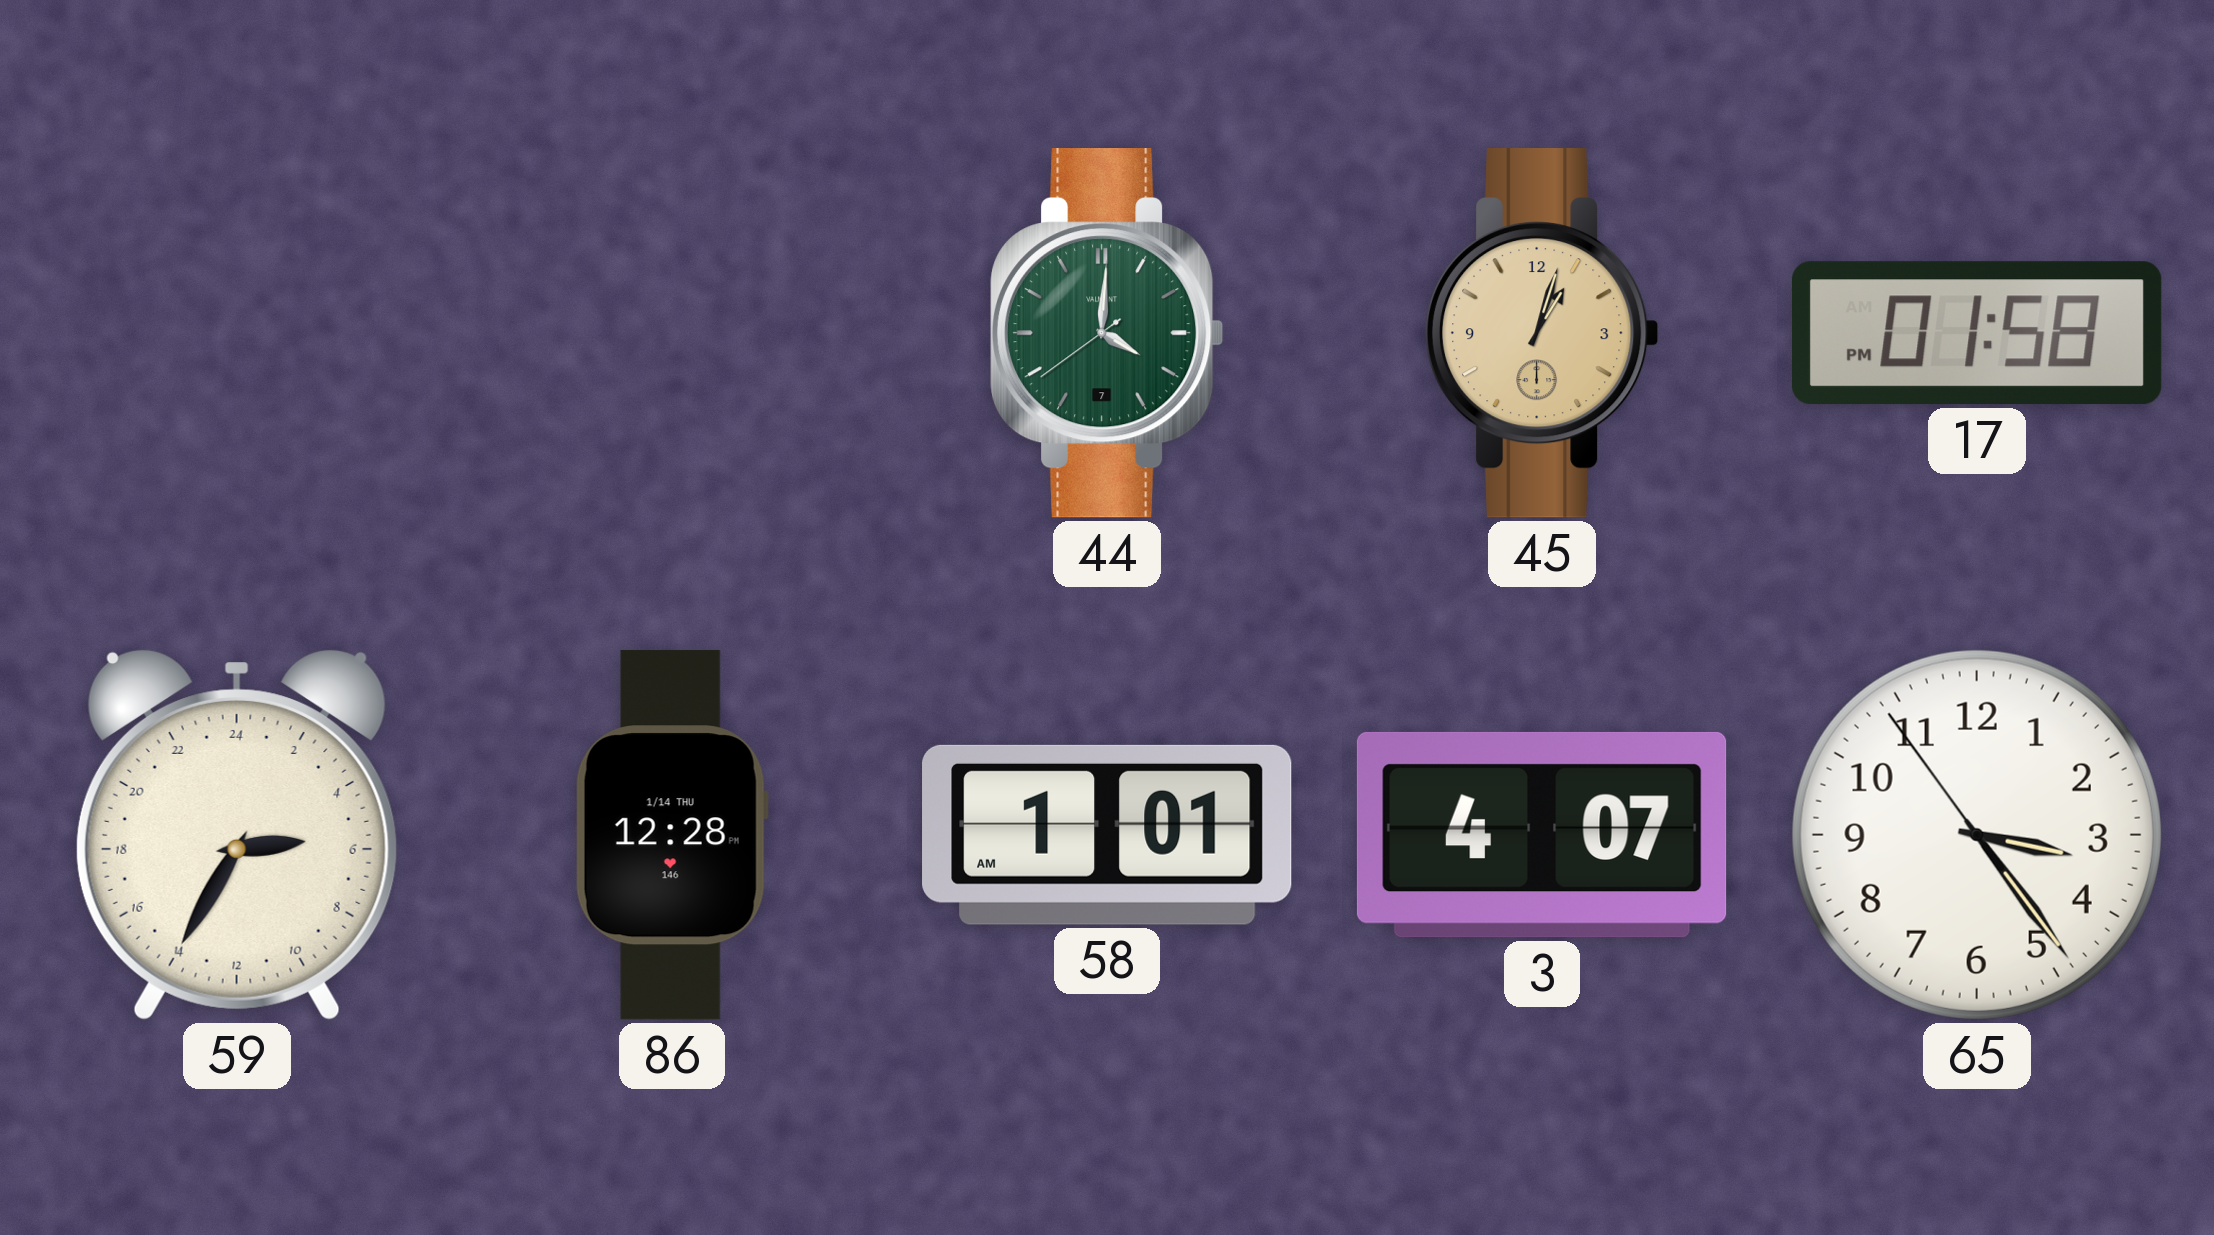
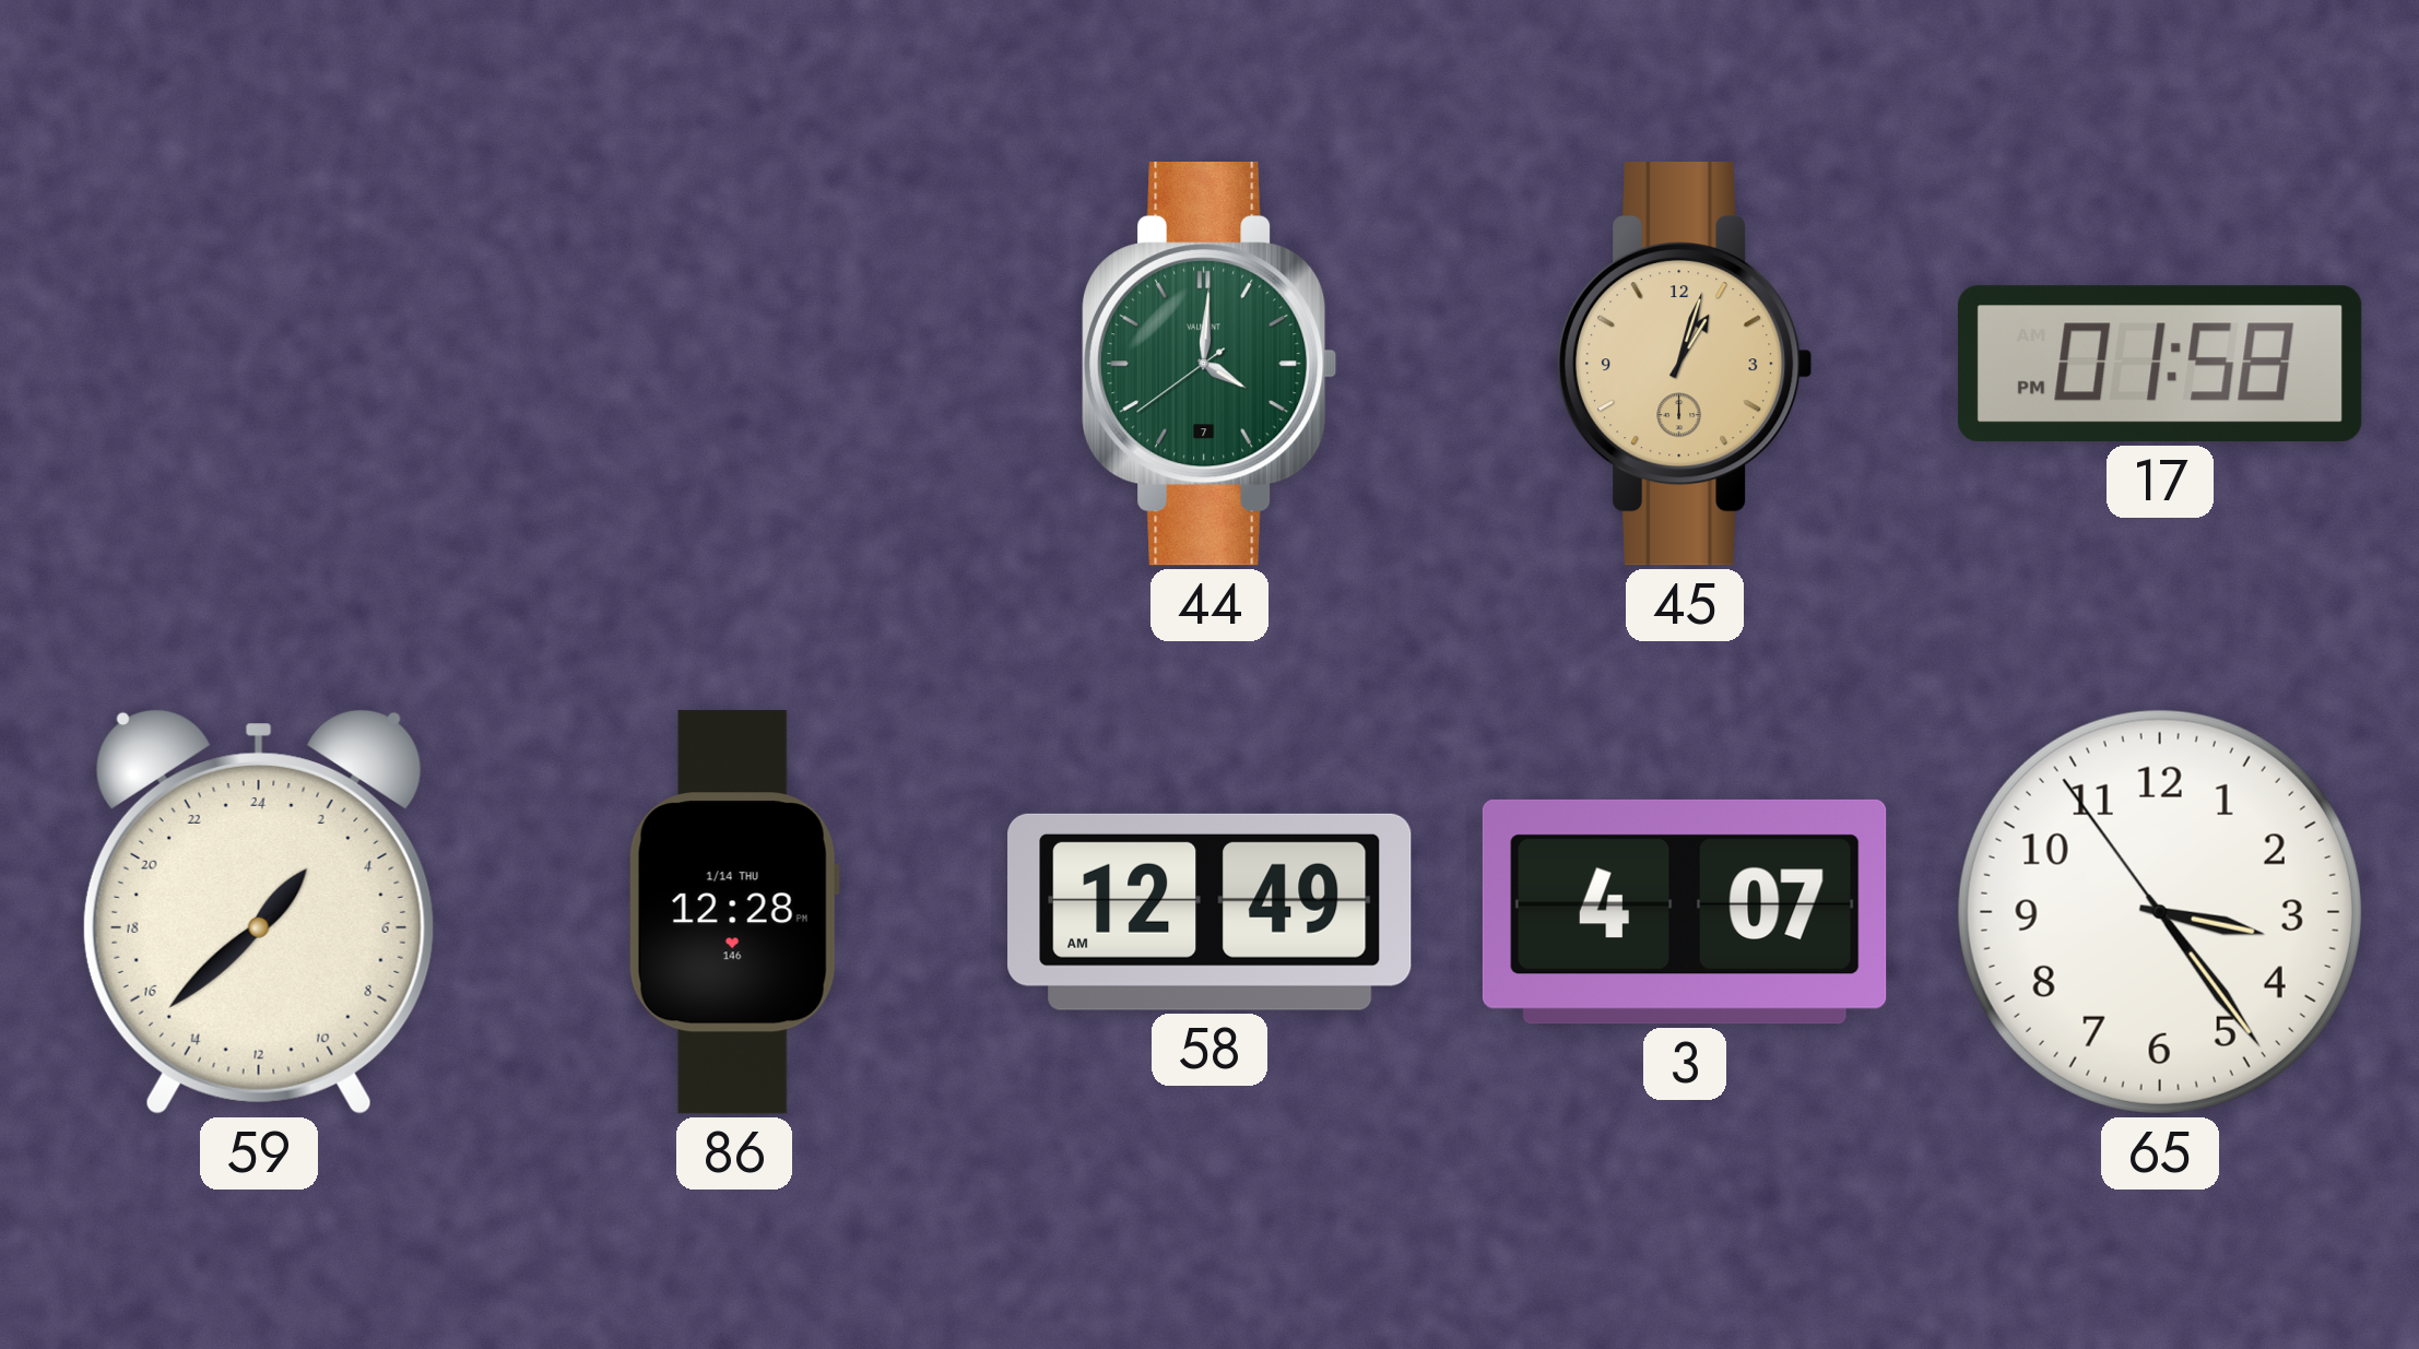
59: 5:35 -> 2:38
58: 1:01 -> 12:49
